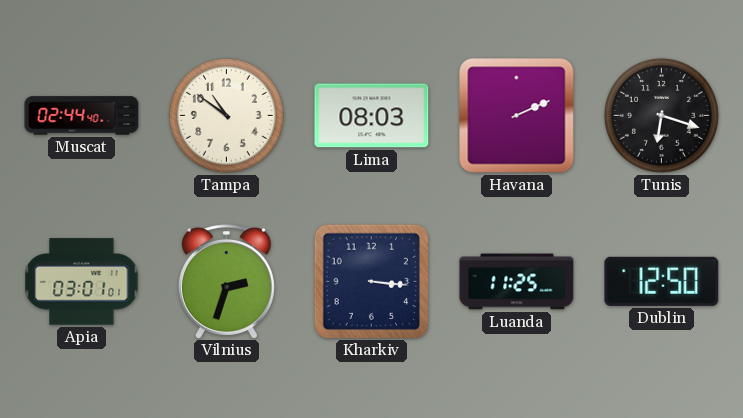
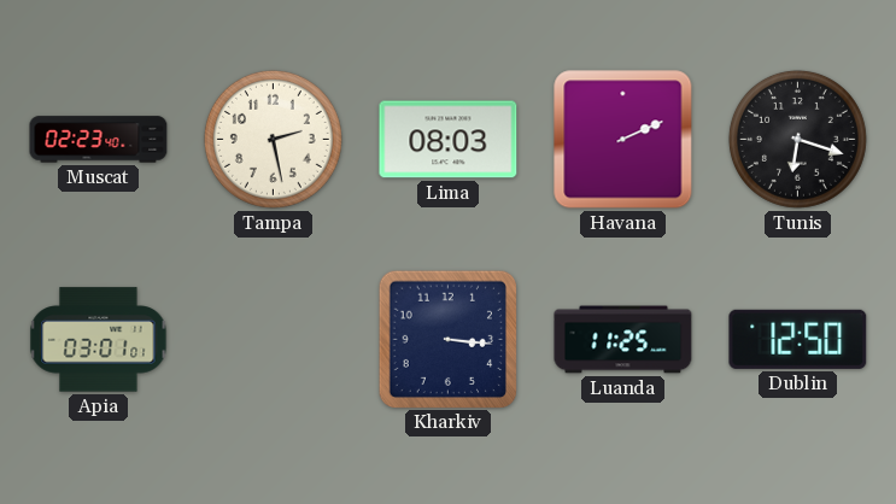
Muscat: 02:44 -> 02:23
Tampa: 10:51 -> 2:28
Vilnius: 2:33 -> none
